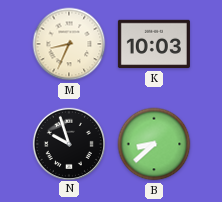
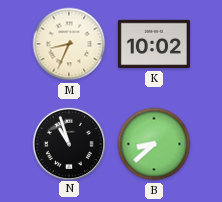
K: 10:03 -> 10:02
N: 9:57 -> 10:57
